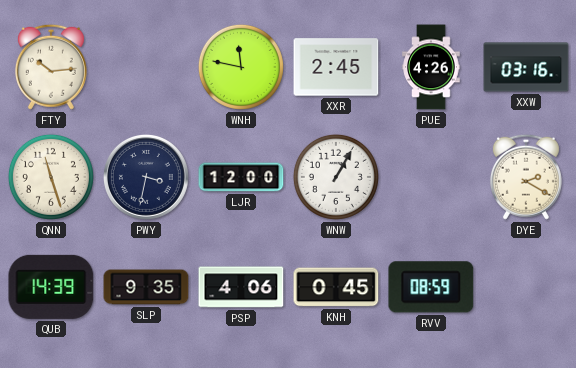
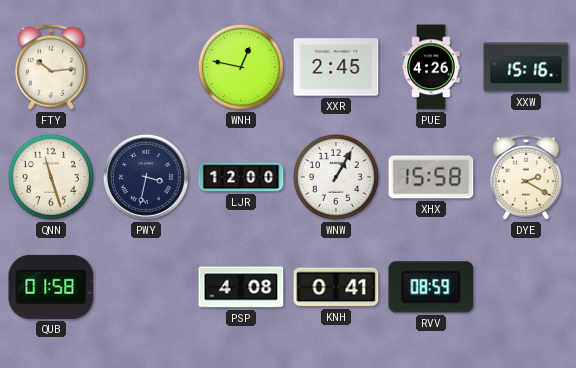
WNH: 11:47 -> 12:47
XXW: 03:16 -> 15:16
XHX: none -> 15:58
QUB: 14:39 -> 01:58
SLP: 9:35 -> none
PSP: 4:06 -> 4:08
KNH: 0:45 -> 0:41
